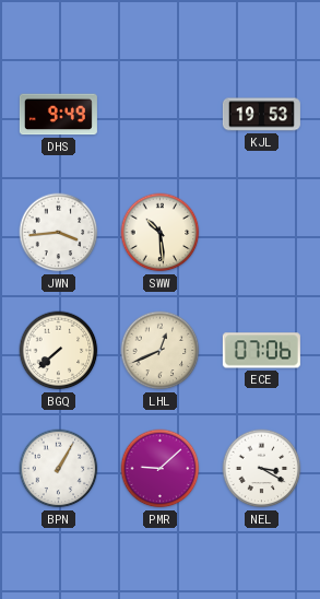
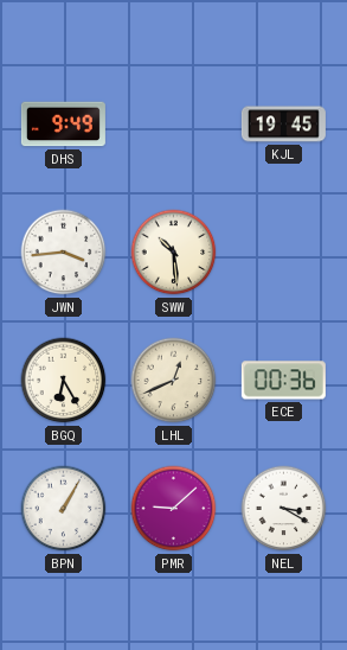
KJL: 19:53 -> 19:45
BGQ: 7:38 -> 6:25
ECE: 07:06 -> 00:36
